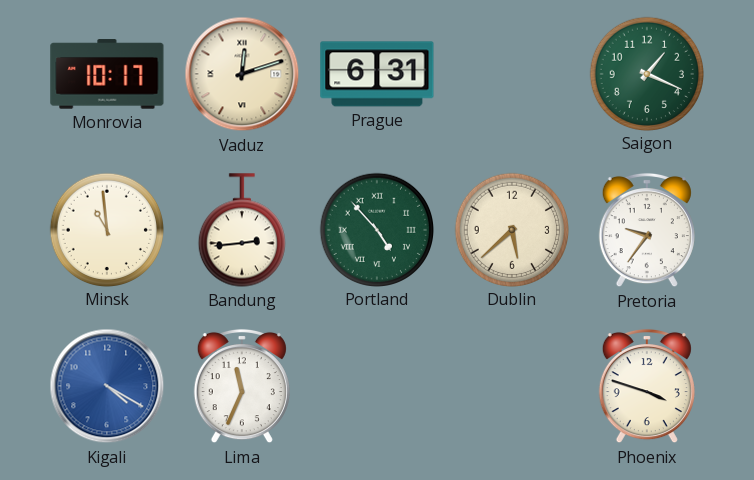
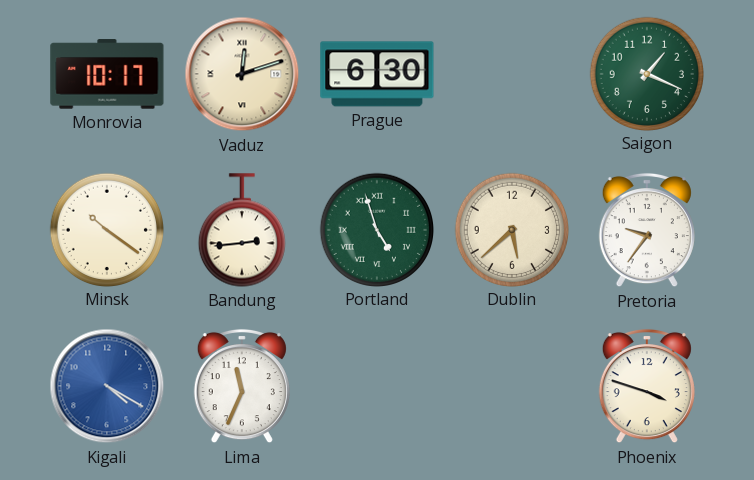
Prague: 6:31 -> 6:30
Minsk: 10:59 -> 10:21
Portland: 4:53 -> 4:57
